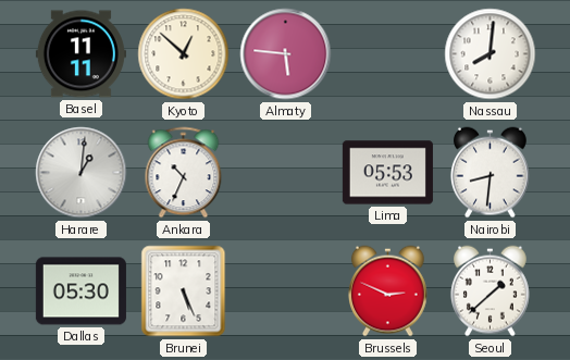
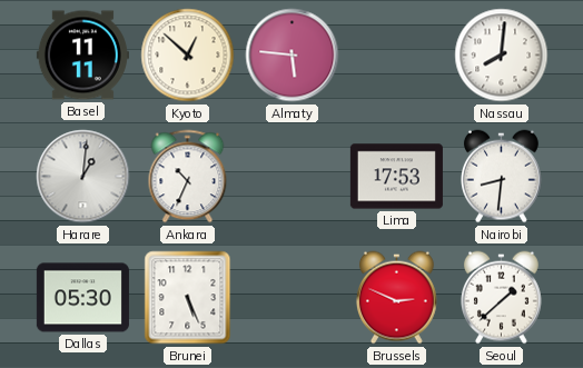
Lima: 05:53 -> 17:53
